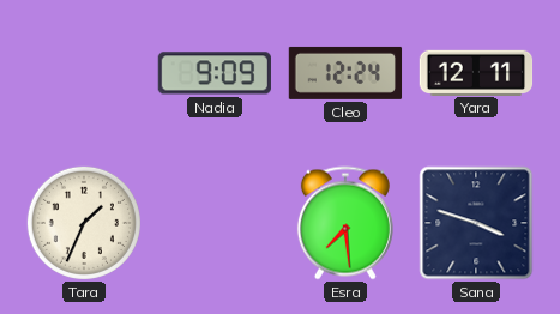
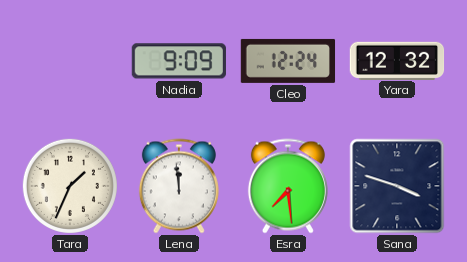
Yara: 12:11 -> 12:32
Lena: none -> 11:59
